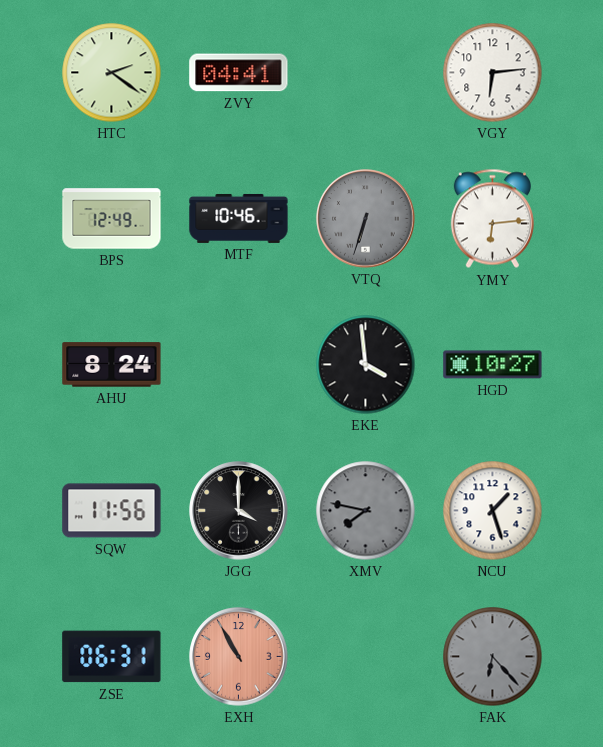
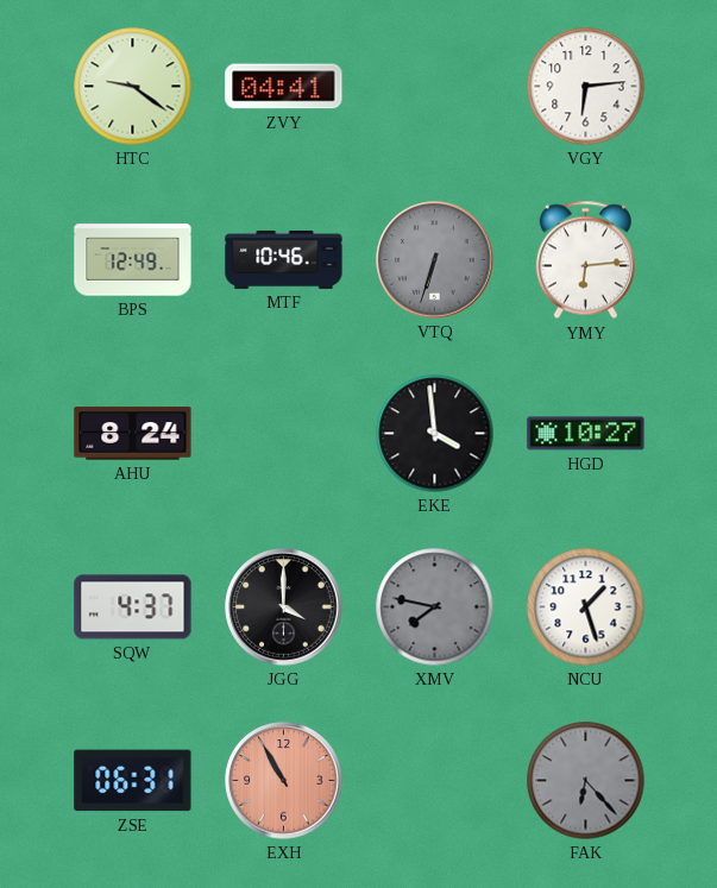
HTC: 2:21 -> 9:21
SQW: 11:56 -> 4:37
